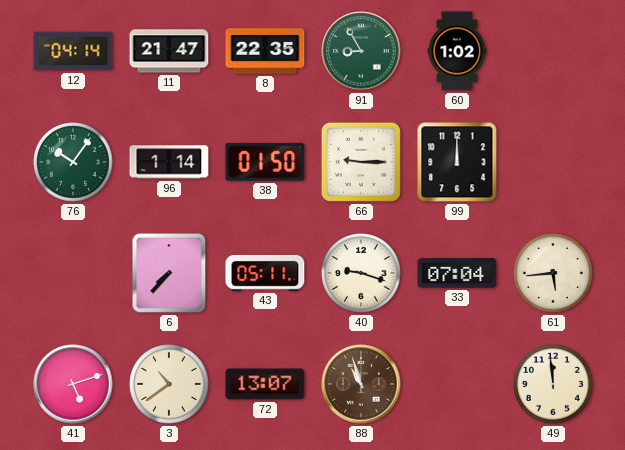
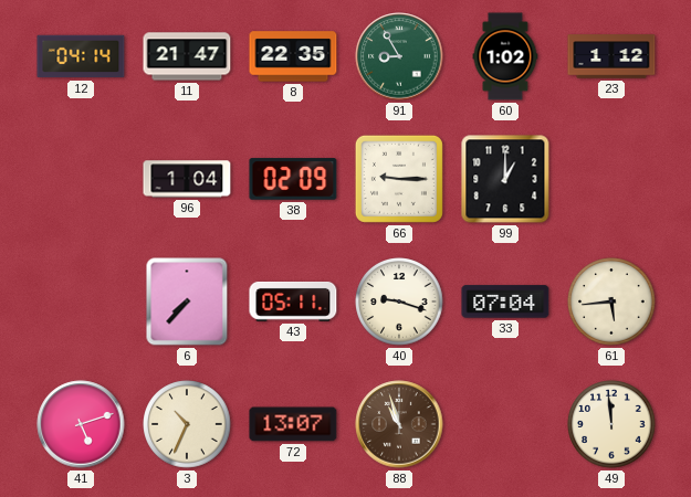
23: none -> 1:12
76: 10:06 -> none
96: 1:14 -> 1:04
38: 01:50 -> 02:09
99: 12:00 -> 1:00
3: 10:39 -> 10:34
